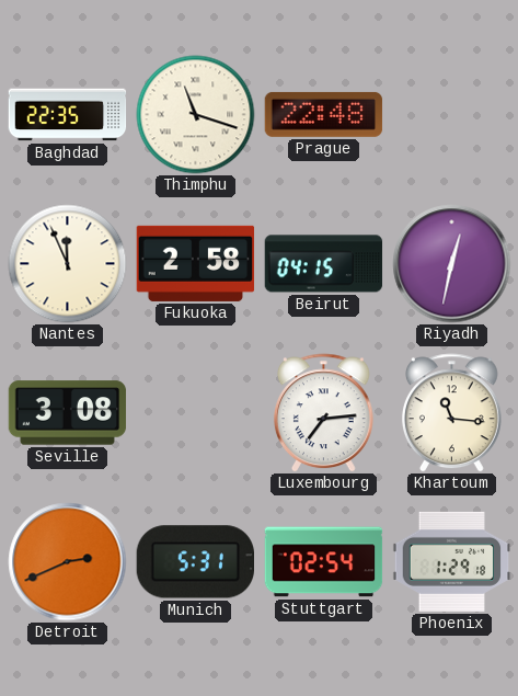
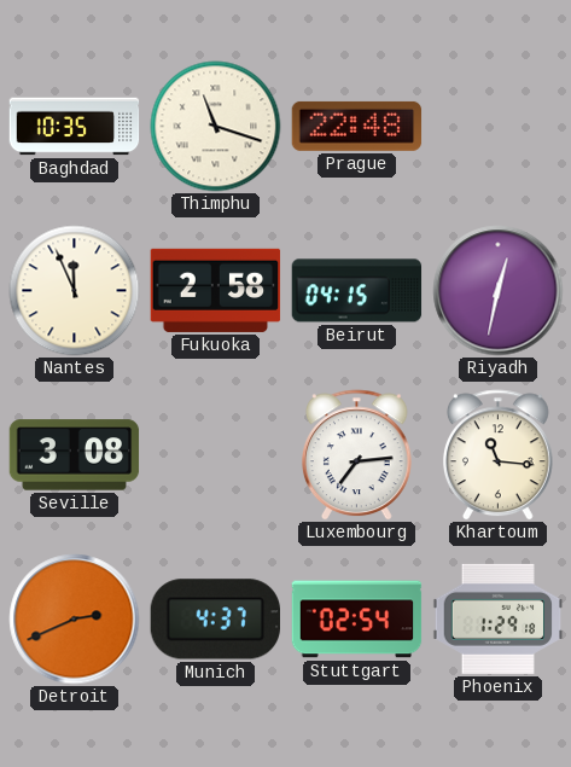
Baghdad: 22:35 -> 10:35
Munich: 5:31 -> 4:37
